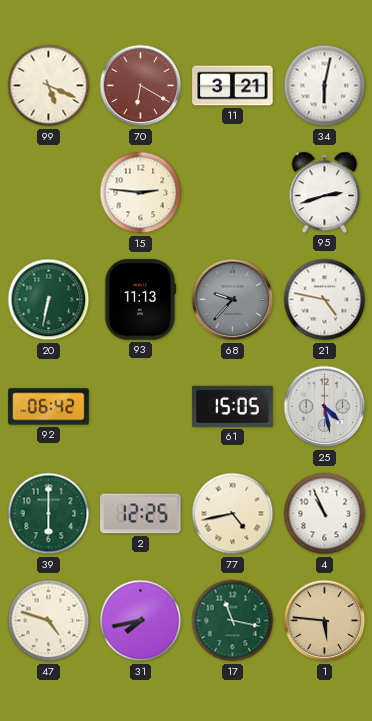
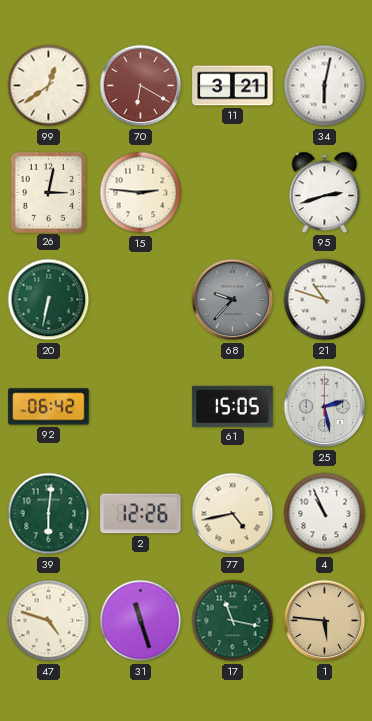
99: 5:19 -> 12:39
26: none -> 3:02
93: 11:13 -> none
21: 4:47 -> 10:48
25: 4:28 -> 2:28
39: 6:00 -> 6:01
2: 12:25 -> 12:26
31: 7:43 -> 11:27
